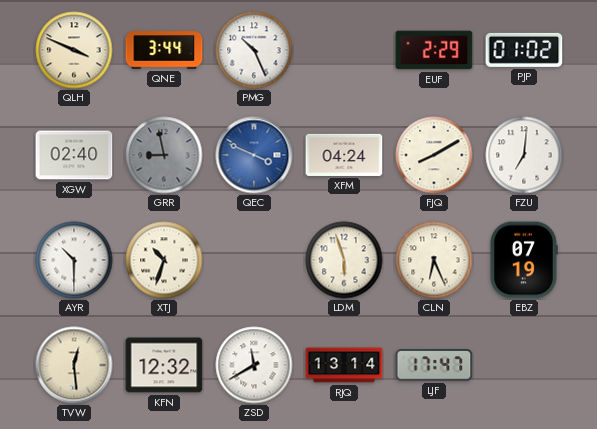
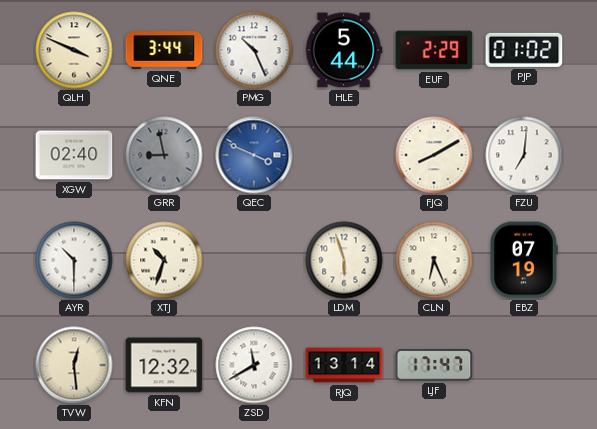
HLE: none -> 5:44
XFM: 04:24 -> none
